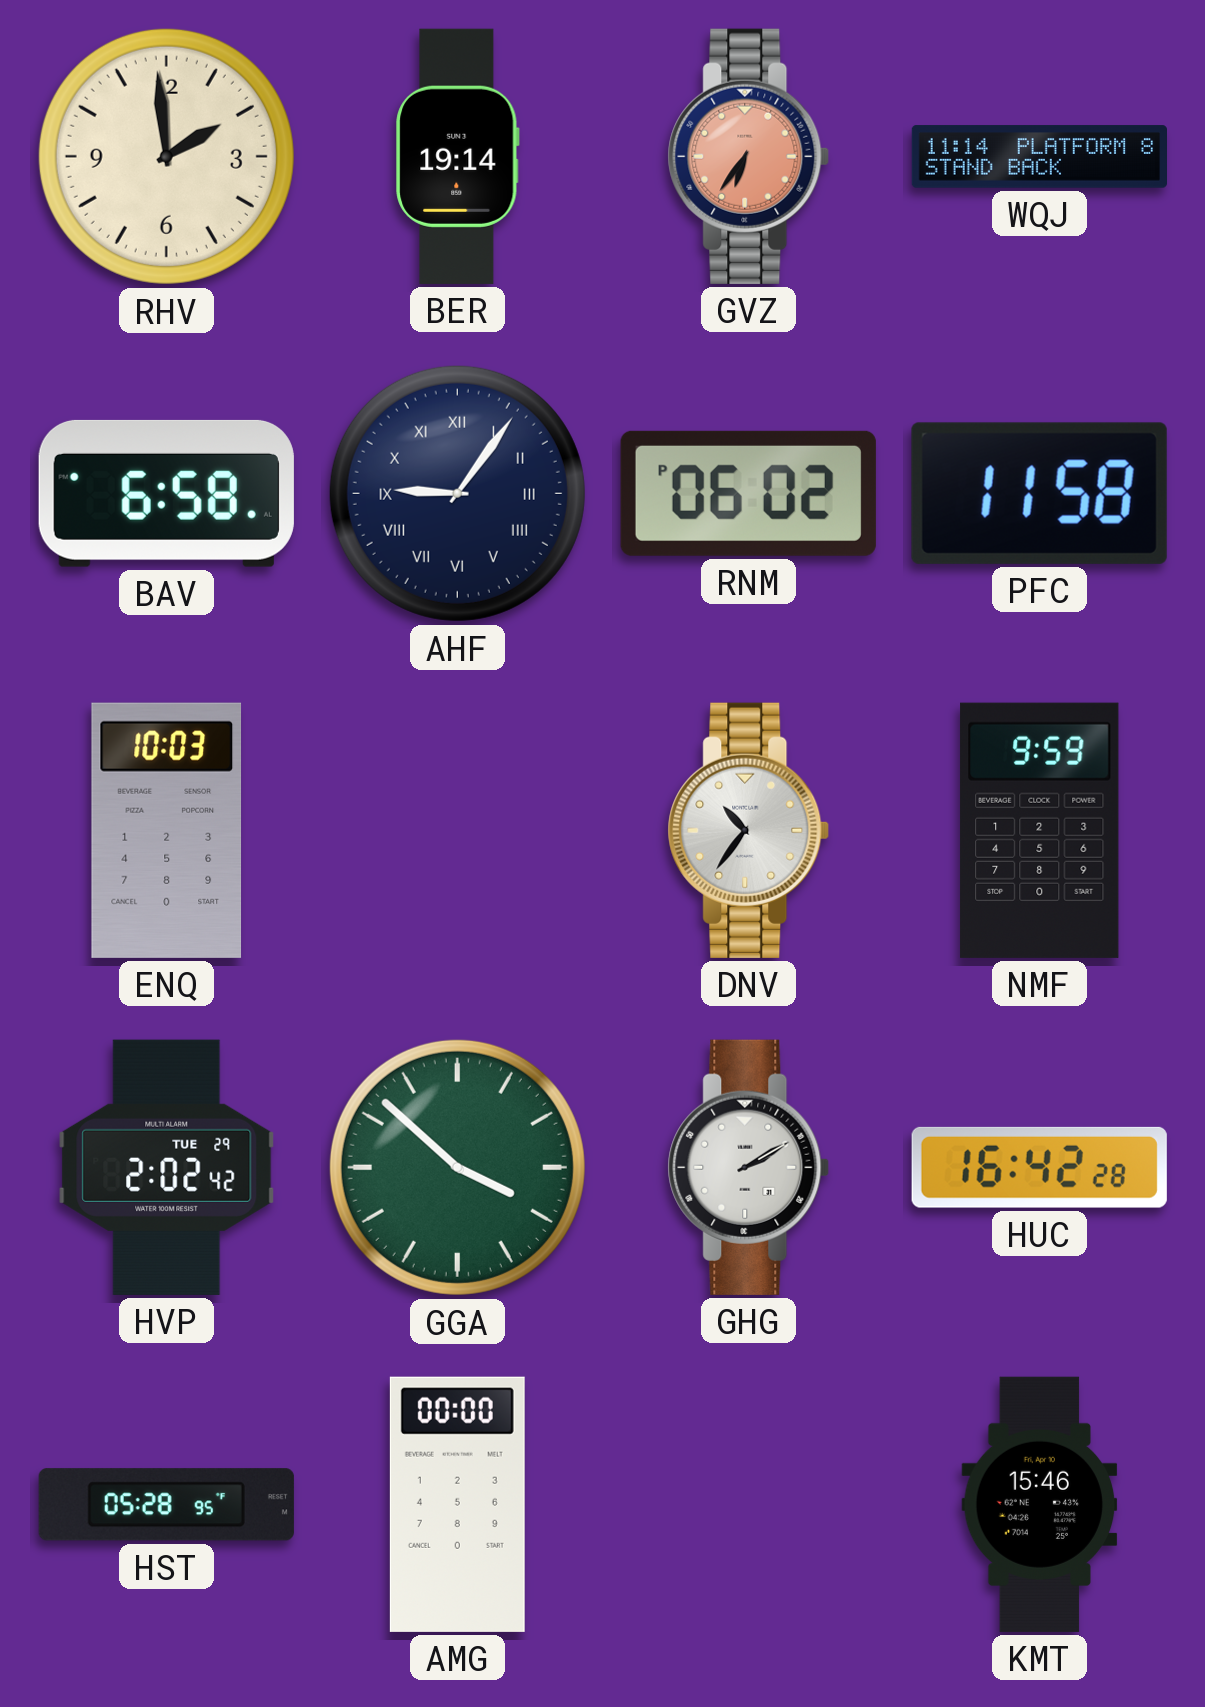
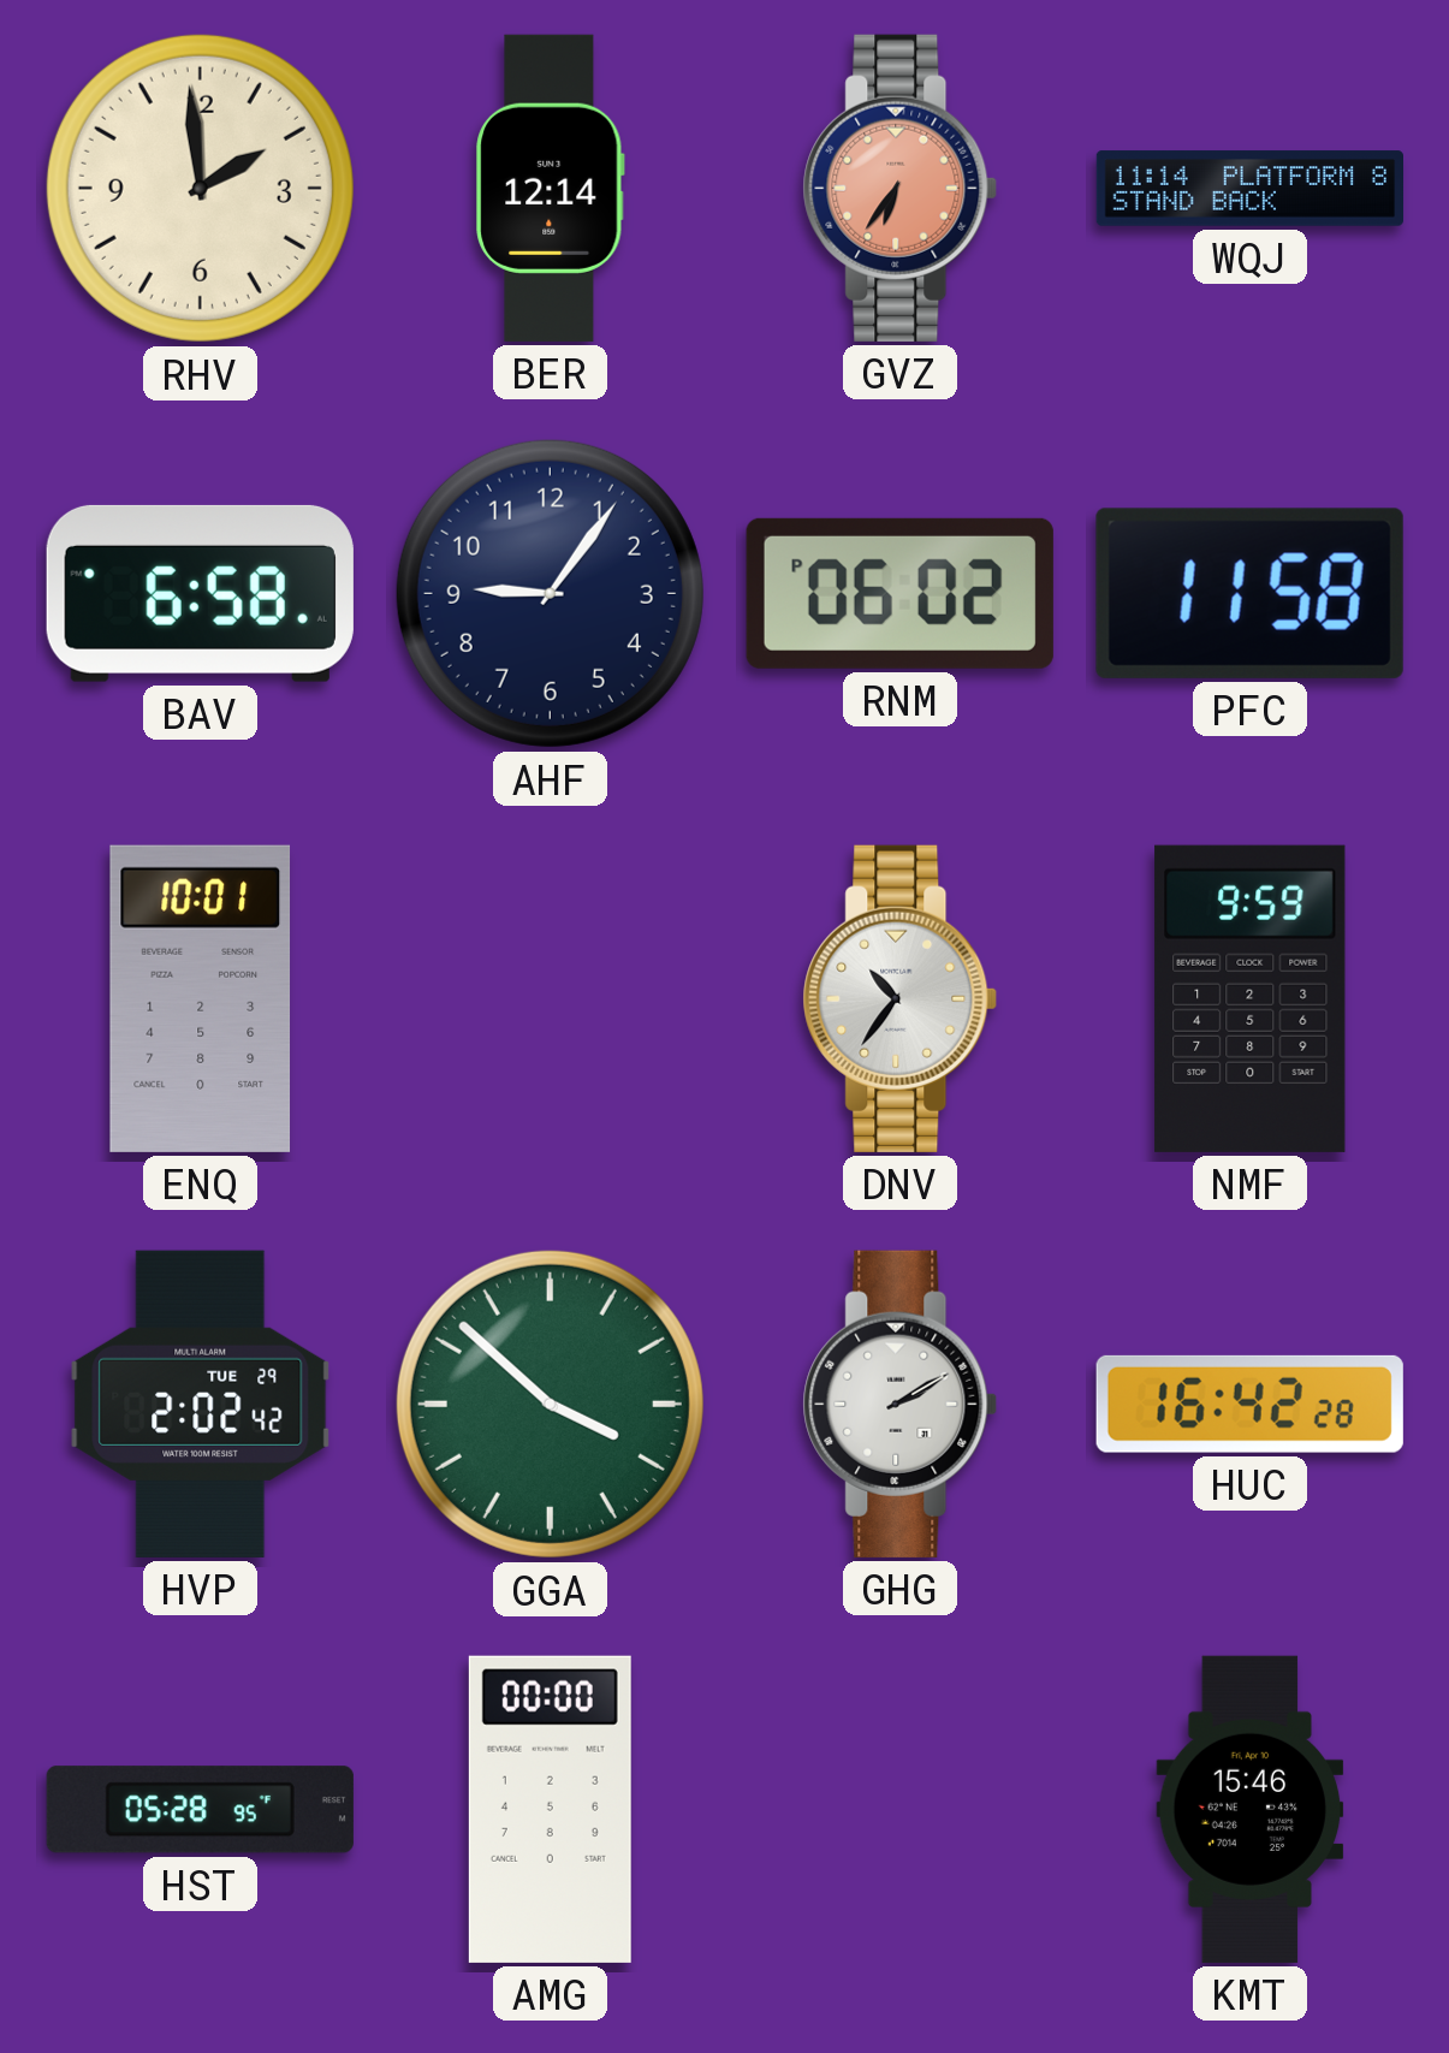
BER: 19:14 -> 12:14
AHF numerals: Roman -> Arabic
ENQ: 10:03 -> 10:01
